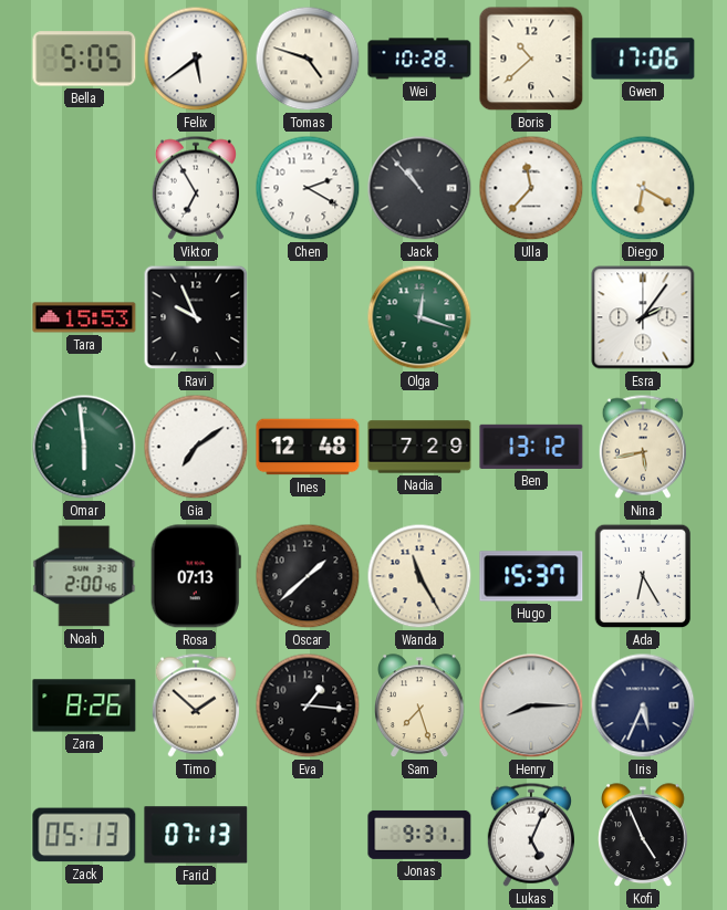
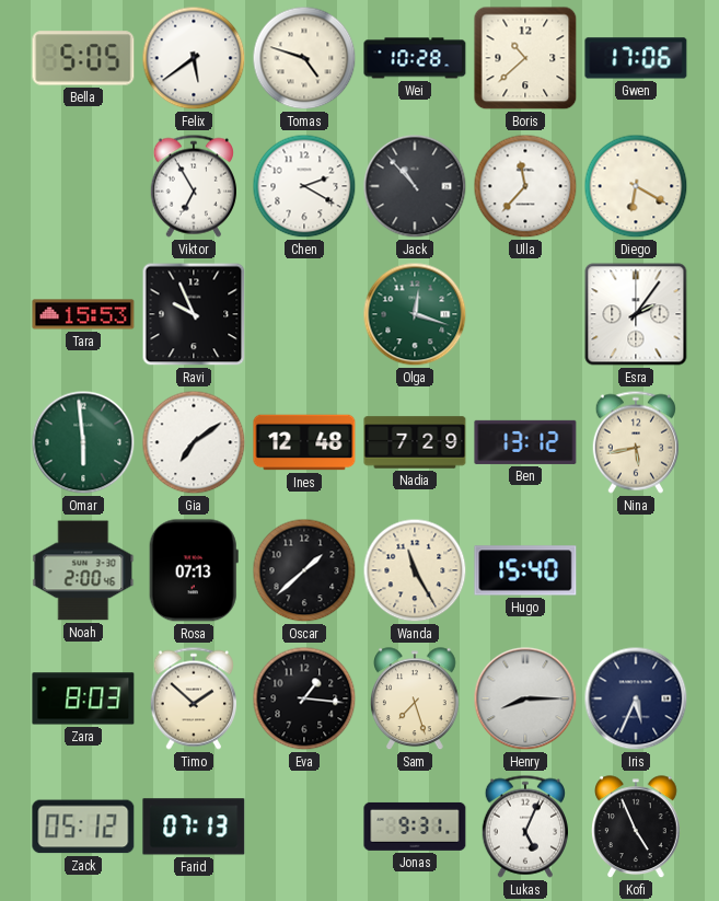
Hugo: 15:37 -> 15:40
Ada: 6:25 -> none
Zara: 8:26 -> 8:03
Zack: 05:13 -> 05:12
